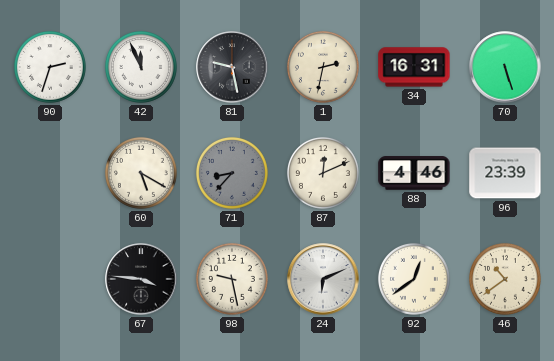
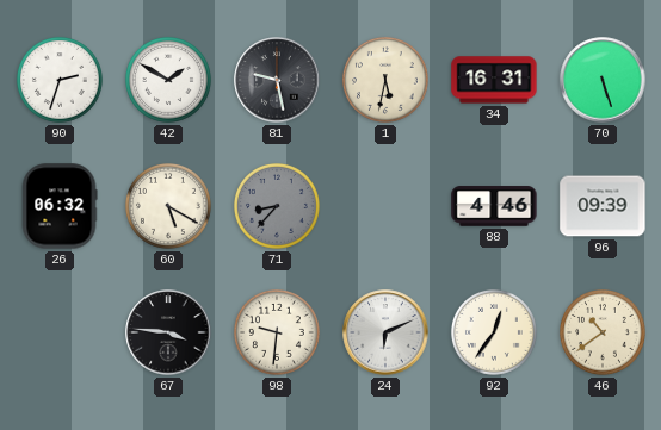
42: 11:56 -> 1:50
1: 2:32 -> 5:32
26: none -> 06:32
87: 12:11 -> none
96: 23:39 -> 09:39
98: 9:28 -> 9:31
92: 12:39 -> 12:36
